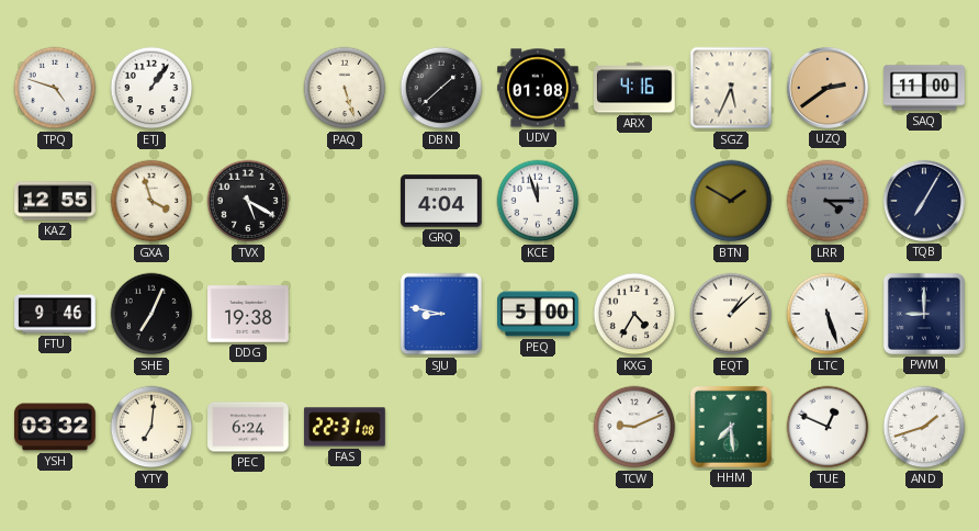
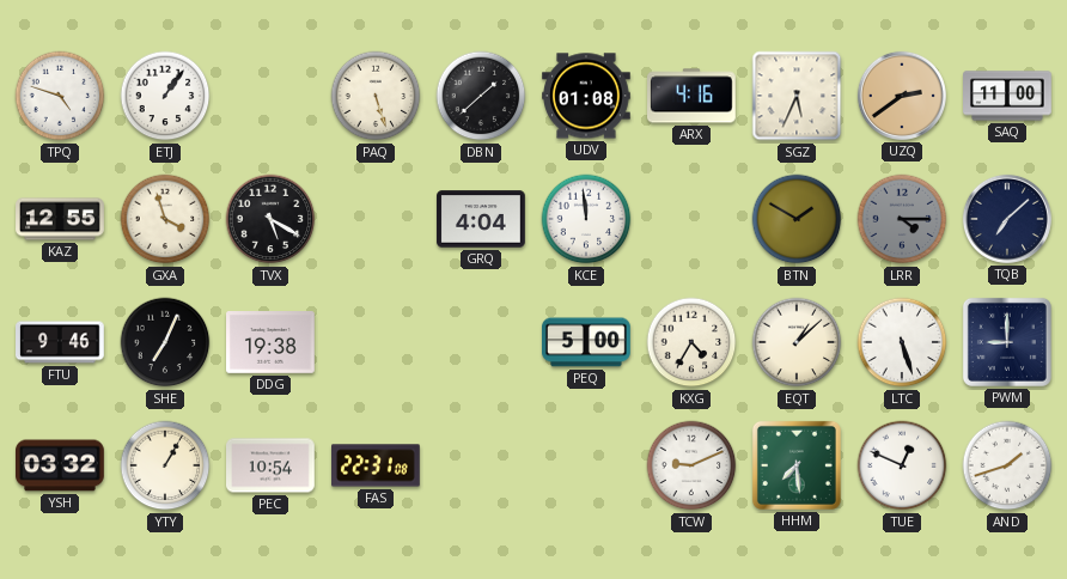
KCE: 11:57 -> 11:59
TQB: 7:05 -> 7:08
SJU: 8:47 -> none
YTY: 7:01 -> 1:05
PEC: 6:24 -> 10:54
